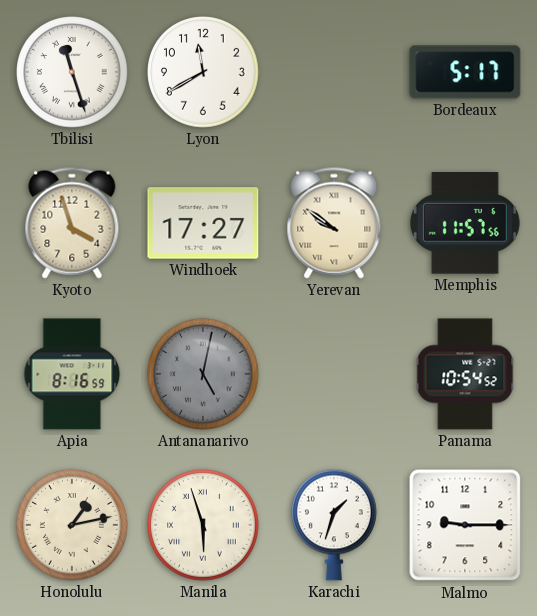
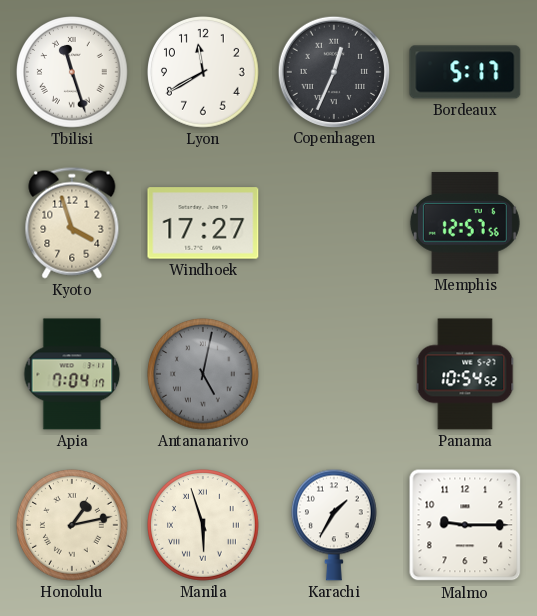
Copenhagen: none -> 12:34
Yerevan: 9:51 -> none
Memphis: 11:57 -> 12:57
Apia: 8:16 -> 7:04
Karachi: 1:33 -> 1:35
